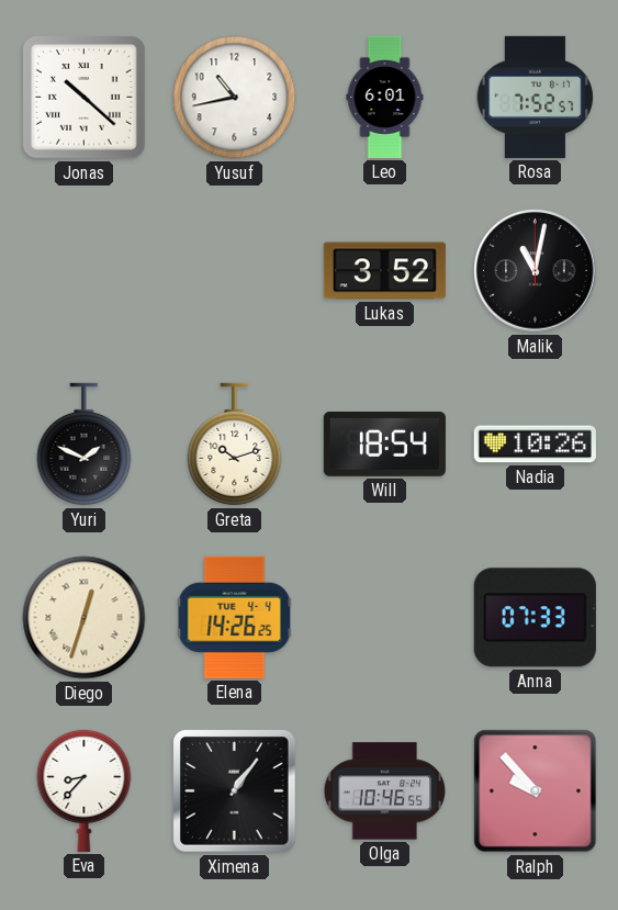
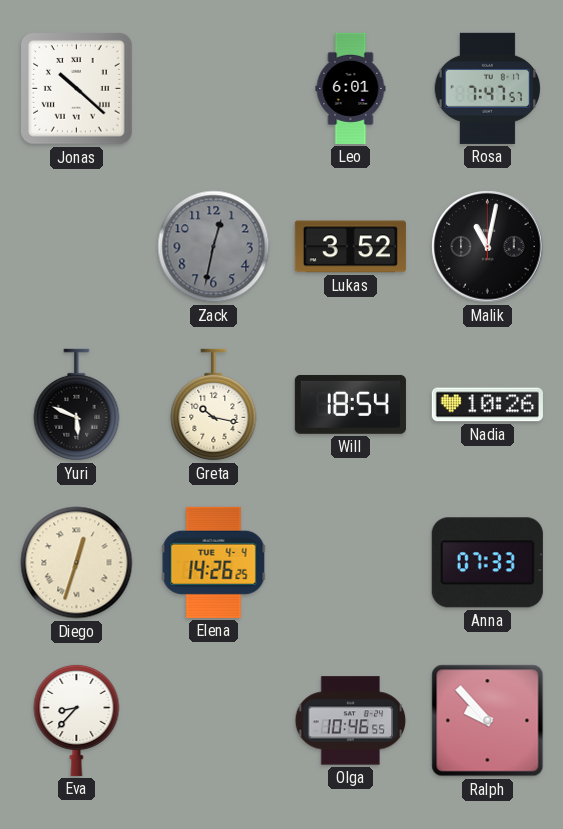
Yusuf: 10:43 -> none
Rosa: 7:52 -> 7:47
Zack: none -> 12:32
Yuri: 1:49 -> 5:49
Greta: 10:12 -> 10:17
Ximena: 1:06 -> none
